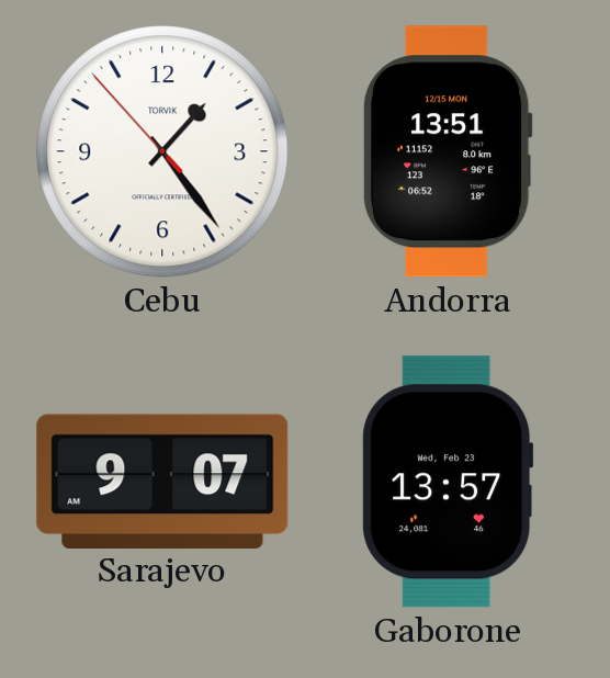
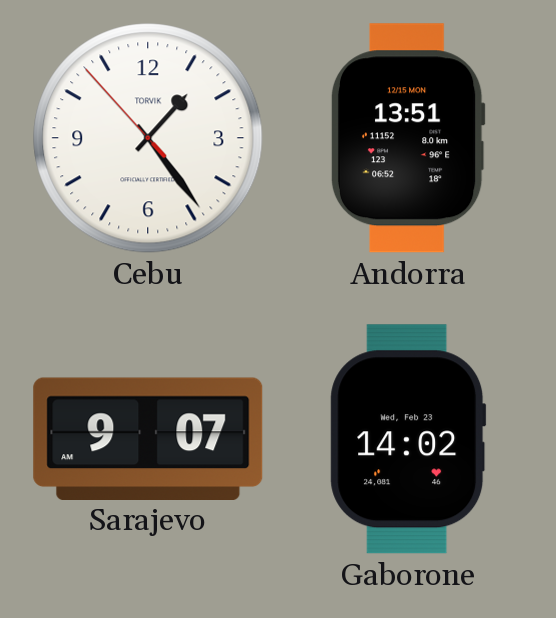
Gaborone: 13:57 -> 14:02
